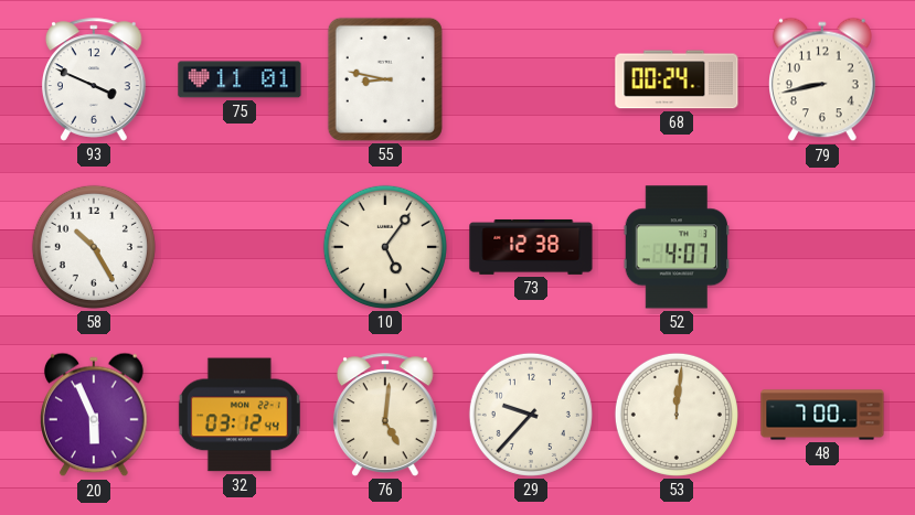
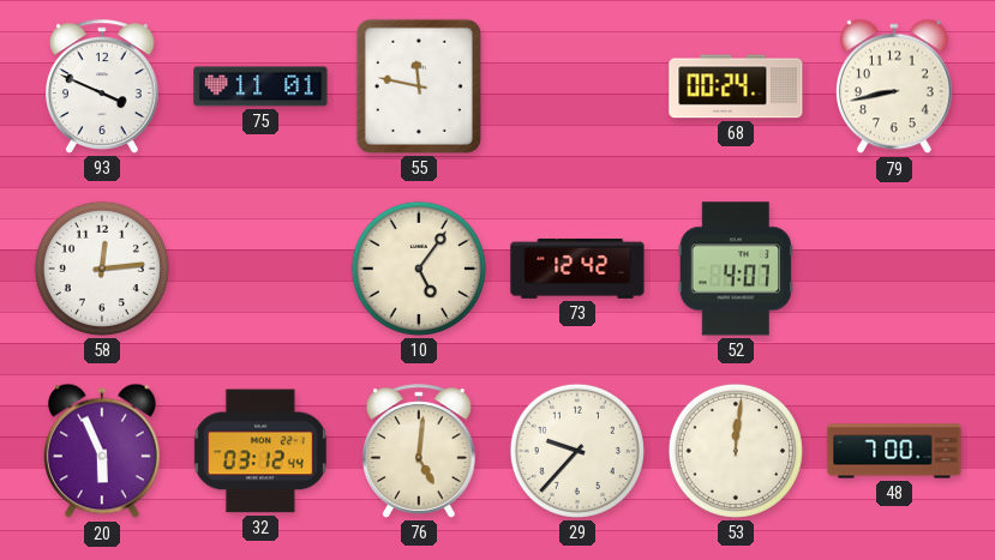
55: 8:47 -> 11:47
58: 10:25 -> 12:14
73: 12:38 -> 12:42
